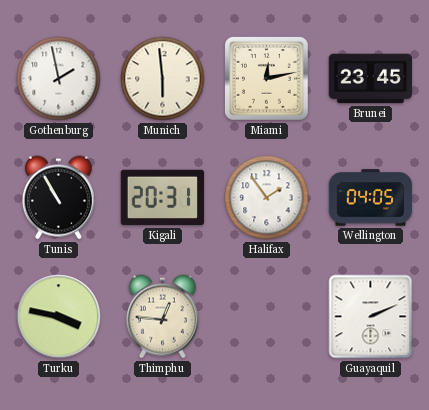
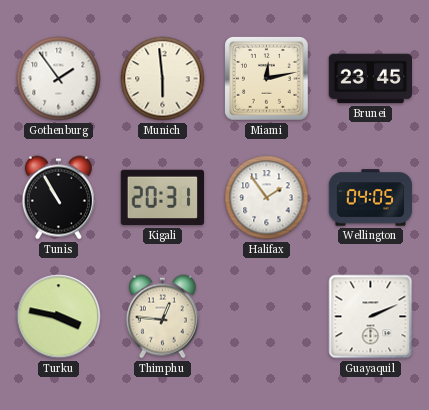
Gothenburg: 1:58 -> 1:54
